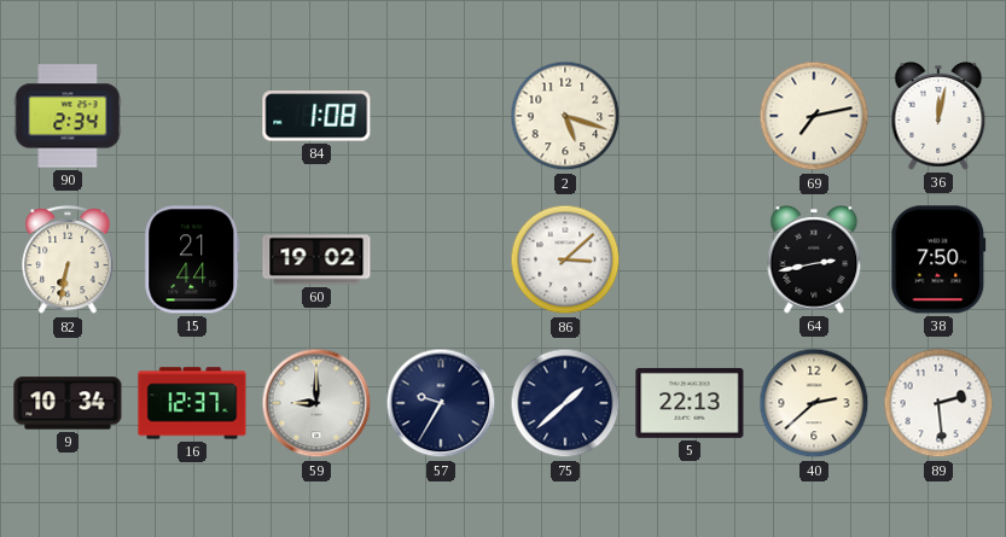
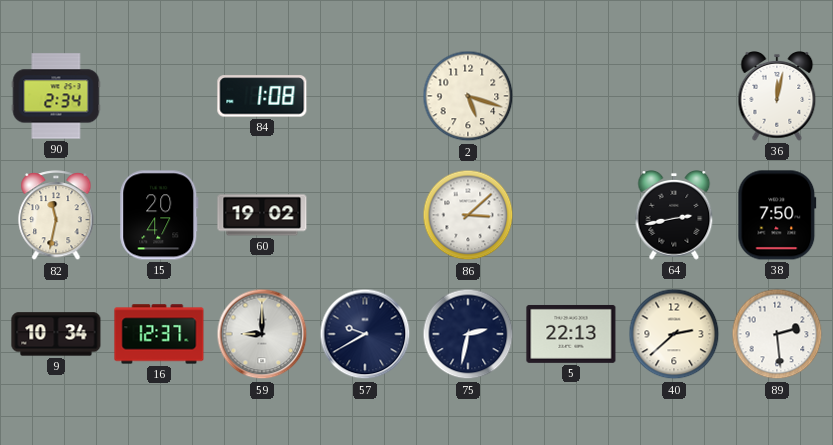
69: 7:13 -> none
82: 6:32 -> 11:32
15: 21:44 -> 20:47
57: 9:35 -> 9:40
75: 1:38 -> 2:32
